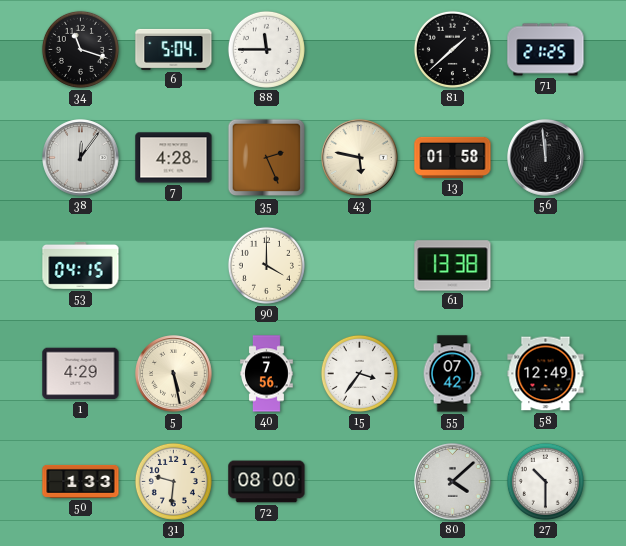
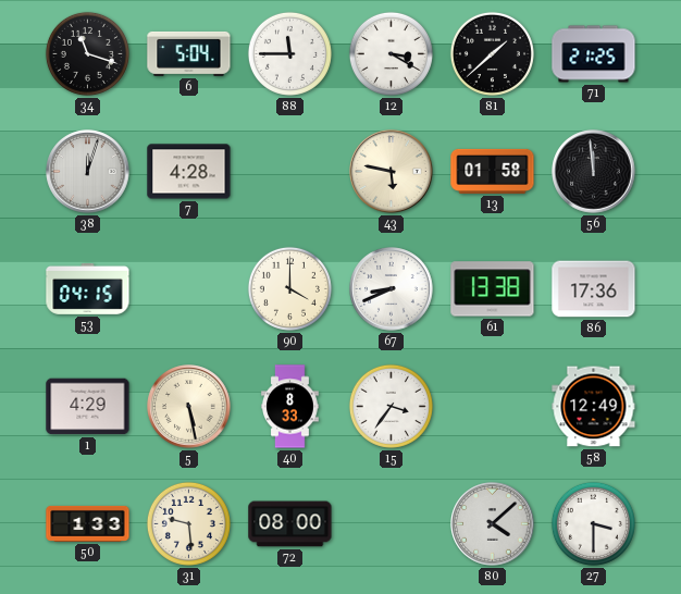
12: none -> 3:20
38: 12:06 -> 12:03
35: 2:26 -> none
67: none -> 8:41
86: none -> 17:36
40: 7:56 -> 8:33
55: 07:42 -> none
31: 9:31 -> 9:29
27: 10:30 -> 3:30
